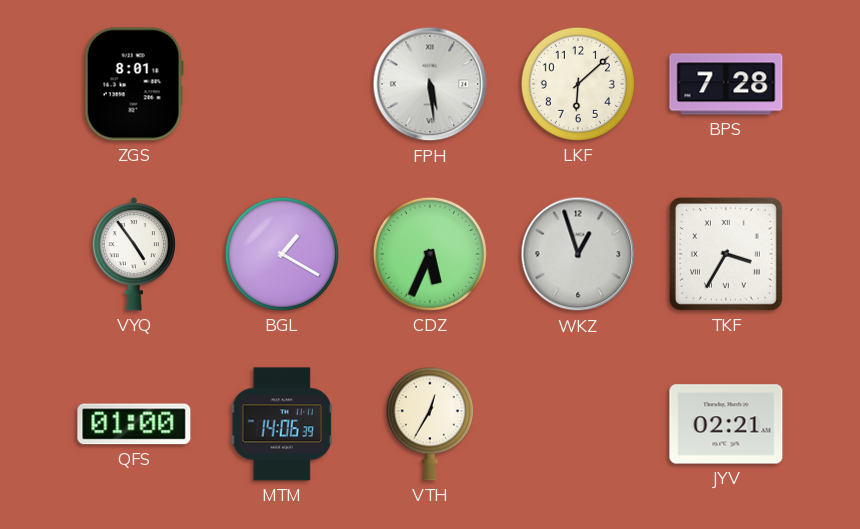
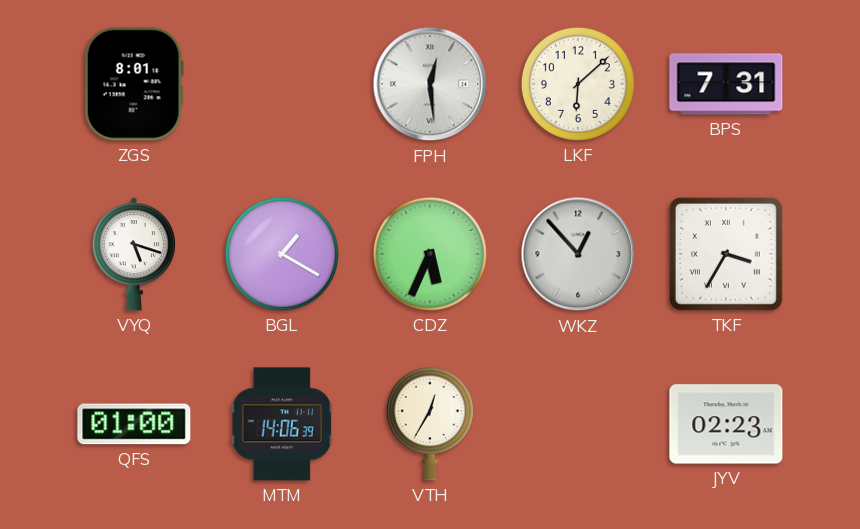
FPH: 5:29 -> 12:29
BPS: 7:28 -> 7:31
VYQ: 4:54 -> 5:18
WKZ: 12:57 -> 12:53
JYV: 02:21 -> 02:23
